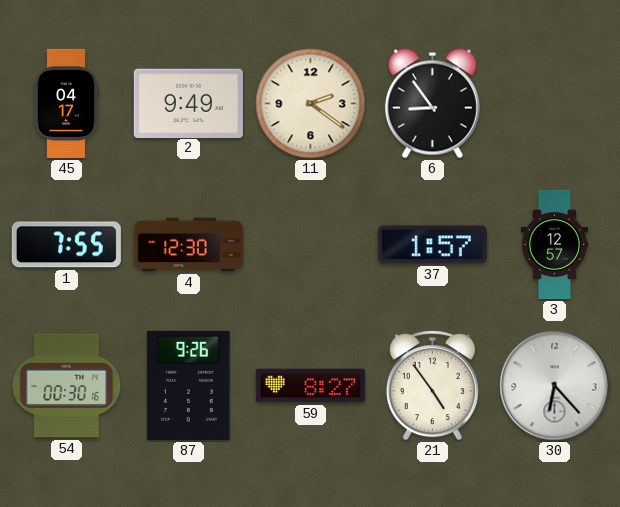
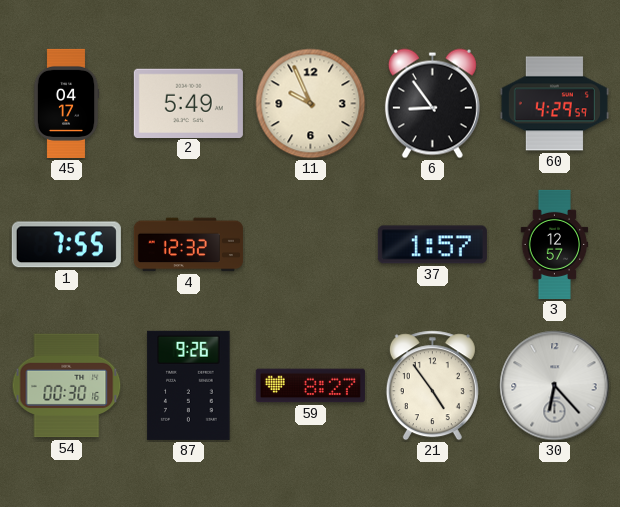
2: 9:49 -> 5:49
11: 2:21 -> 9:56
60: none -> 4:29
4: 12:30 -> 12:32
